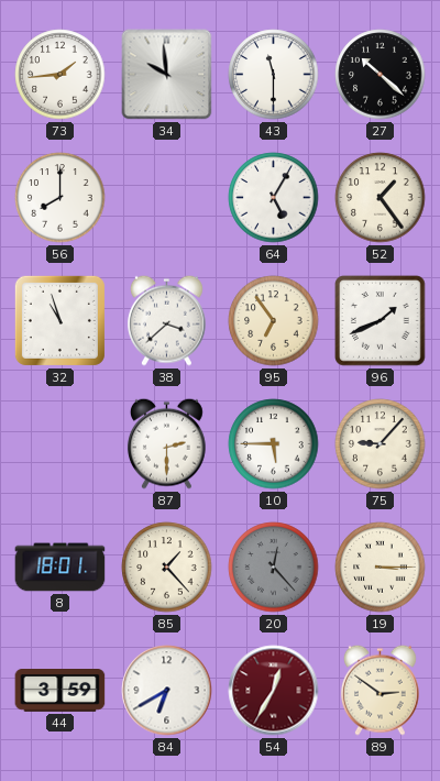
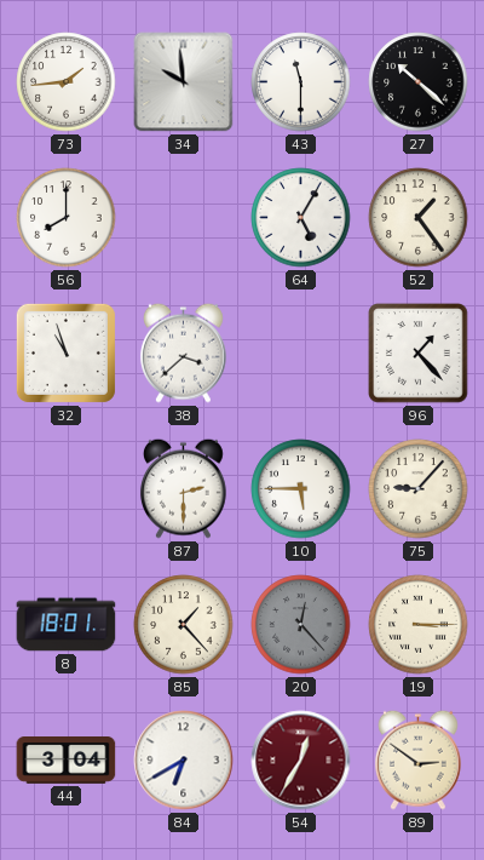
95: 6:54 -> none
96: 1:41 -> 1:23
44: 3:59 -> 3:04
